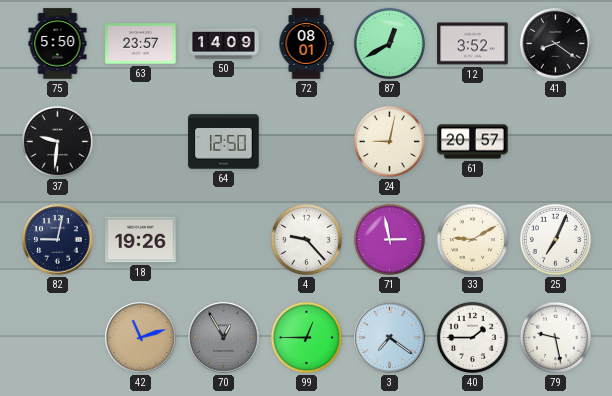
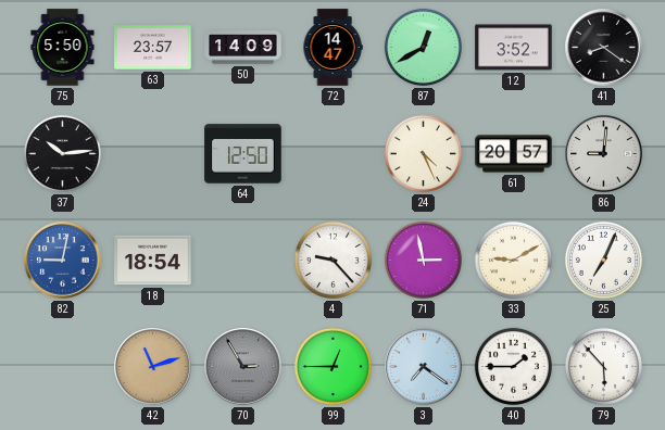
72: 08:01 -> 14:47
37: 9:31 -> 10:14
24: 9:02 -> 4:26
86: none -> 9:01
82 dial: navy -> blue
18: 19:26 -> 18:54
70: 12:55 -> 2:55
79: 9:28 -> 5:53
